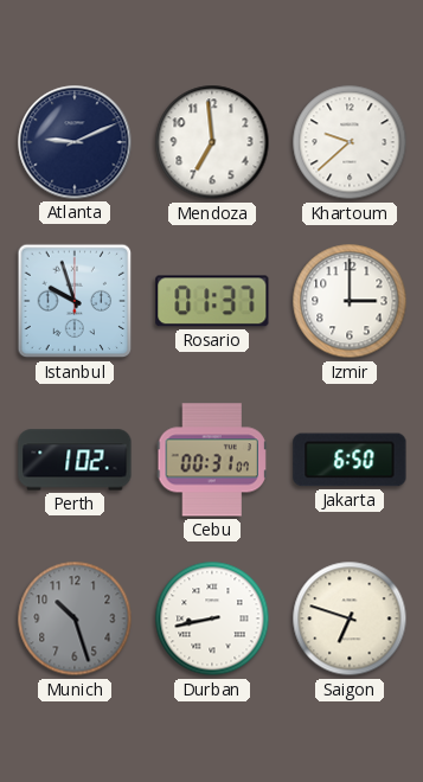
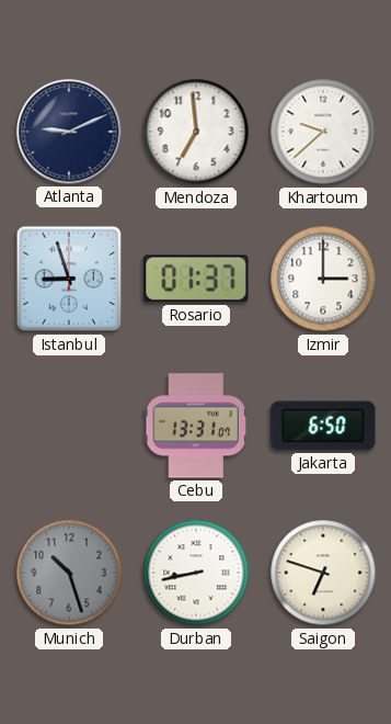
Istanbul: 9:57 -> 8:57
Perth: 1:02 -> none
Cebu: 00:31 -> 13:31
